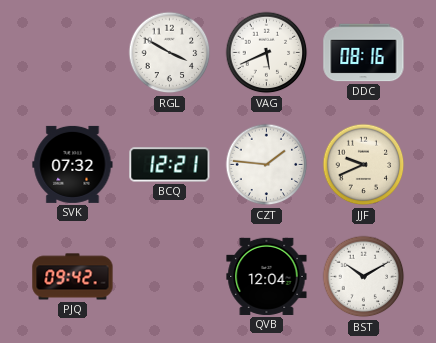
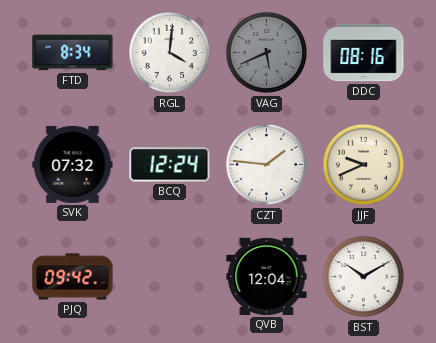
FTD: none -> 8:34
RGL: 3:50 -> 4:01
VAG dial: white -> grey
BCQ: 12:21 -> 12:24
